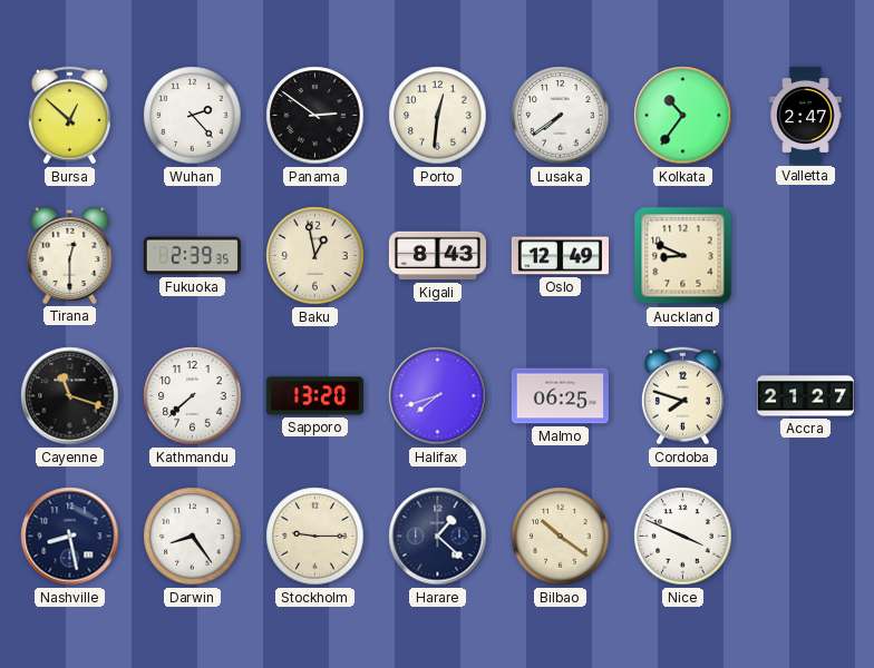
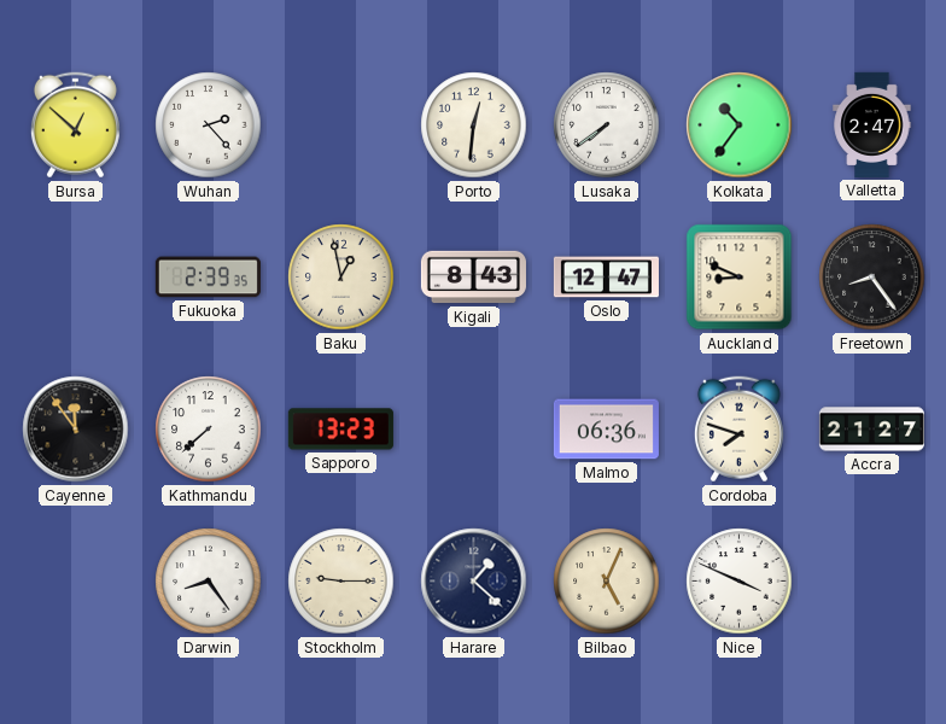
Panama: 2:51 -> none
Tirana: 12:30 -> none
Oslo: 12:49 -> 12:47
Freetown: none -> 8:24
Cayenne: 11:18 -> 11:54
Sapporo: 13:20 -> 13:23
Halifax: 7:42 -> none
Malmo: 06:25 -> 06:36
Nashville: 8:28 -> none
Bilbao: 10:21 -> 5:04
